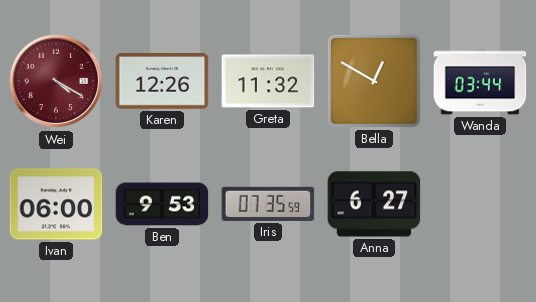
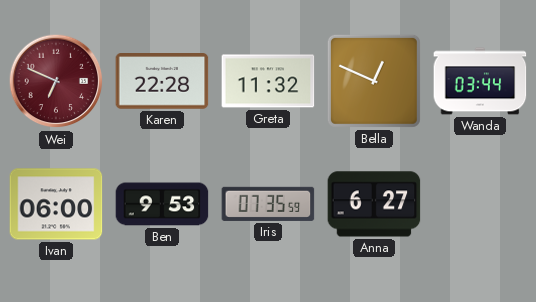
Wei: 4:20 -> 6:49
Karen: 12:26 -> 22:28
Bella: 12:50 -> 12:49
